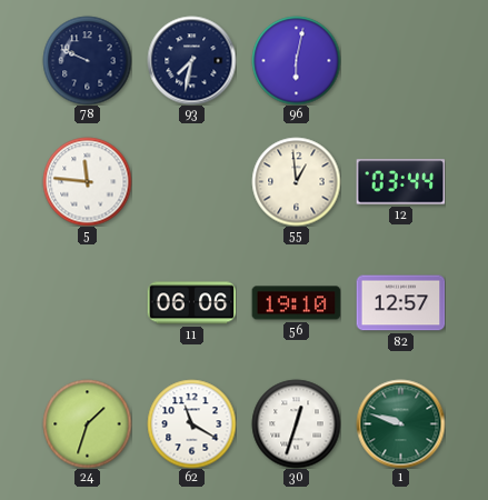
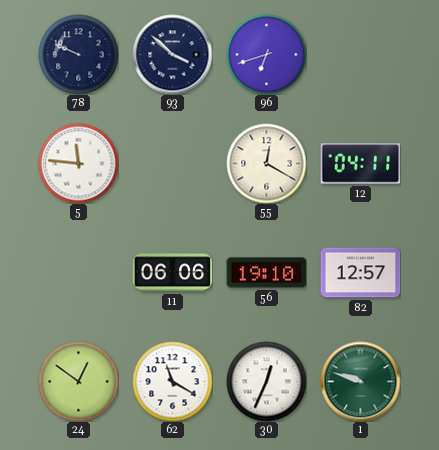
93: 7:32 -> 3:52
96: 6:02 -> 6:42
55: 12:59 -> 12:20
12: 03:44 -> 04:11
24: 1:33 -> 12:51
30: 12:33 -> 12:34
